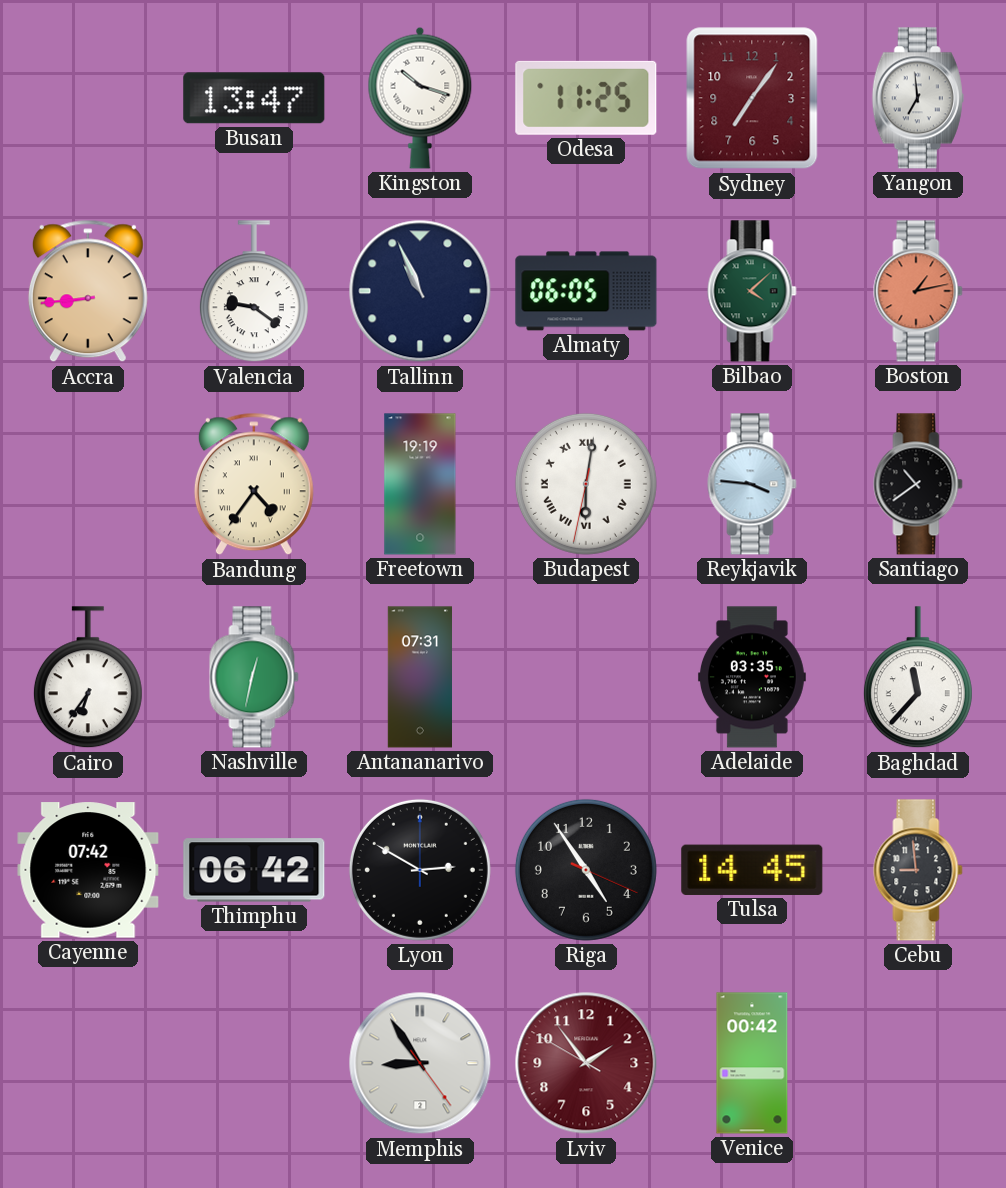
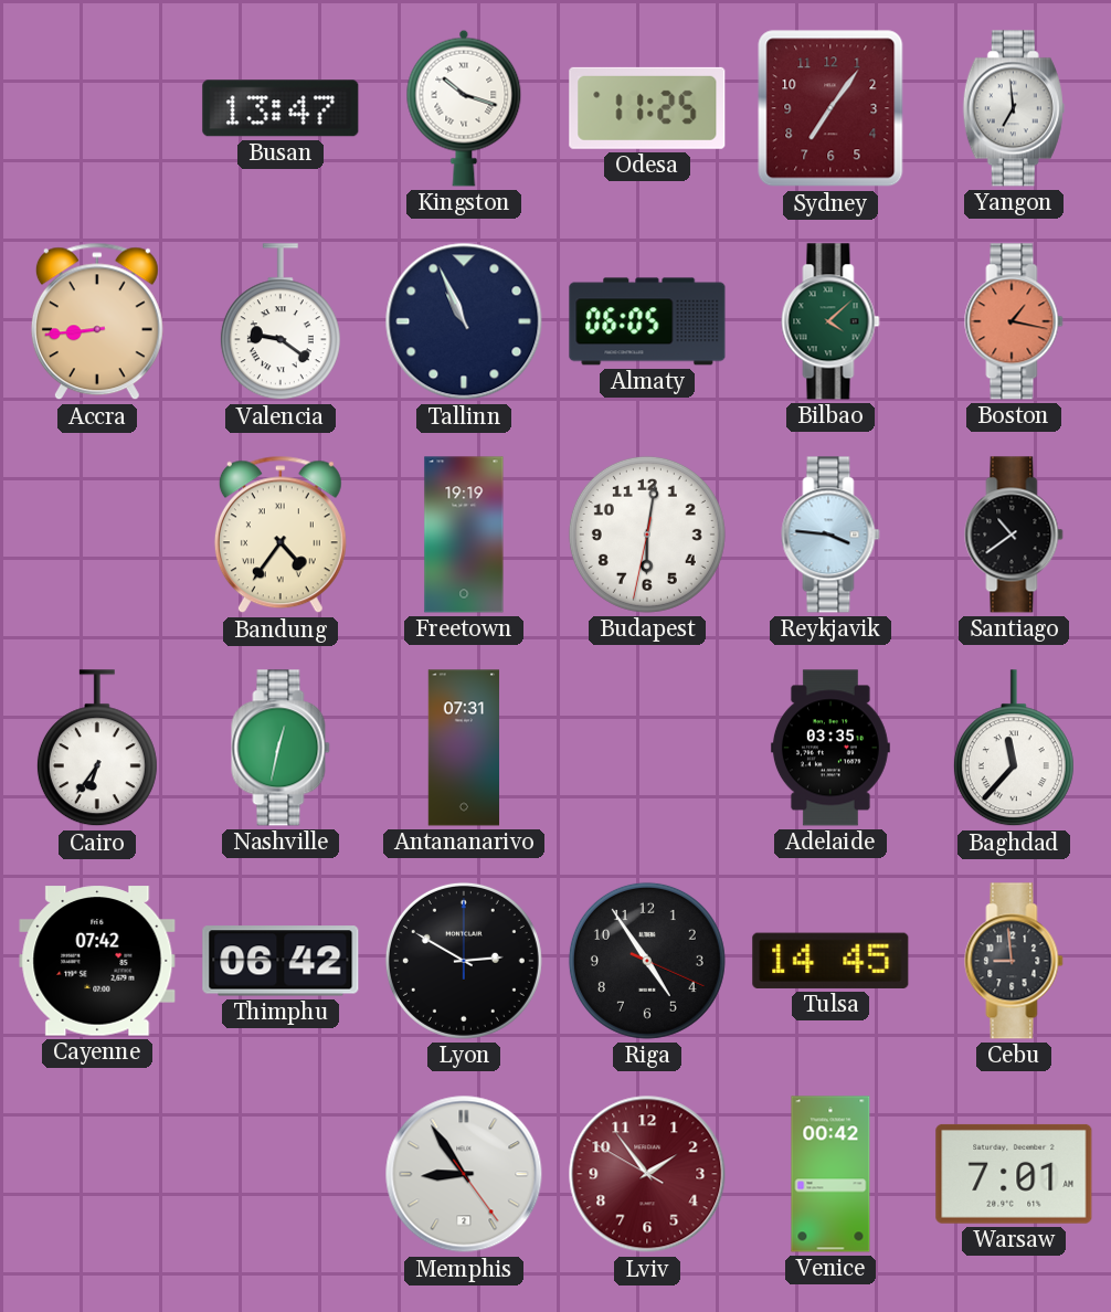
Boston: 1:13 -> 1:17
Budapest numerals: Roman -> Arabic
Warsaw: none -> 7:01
